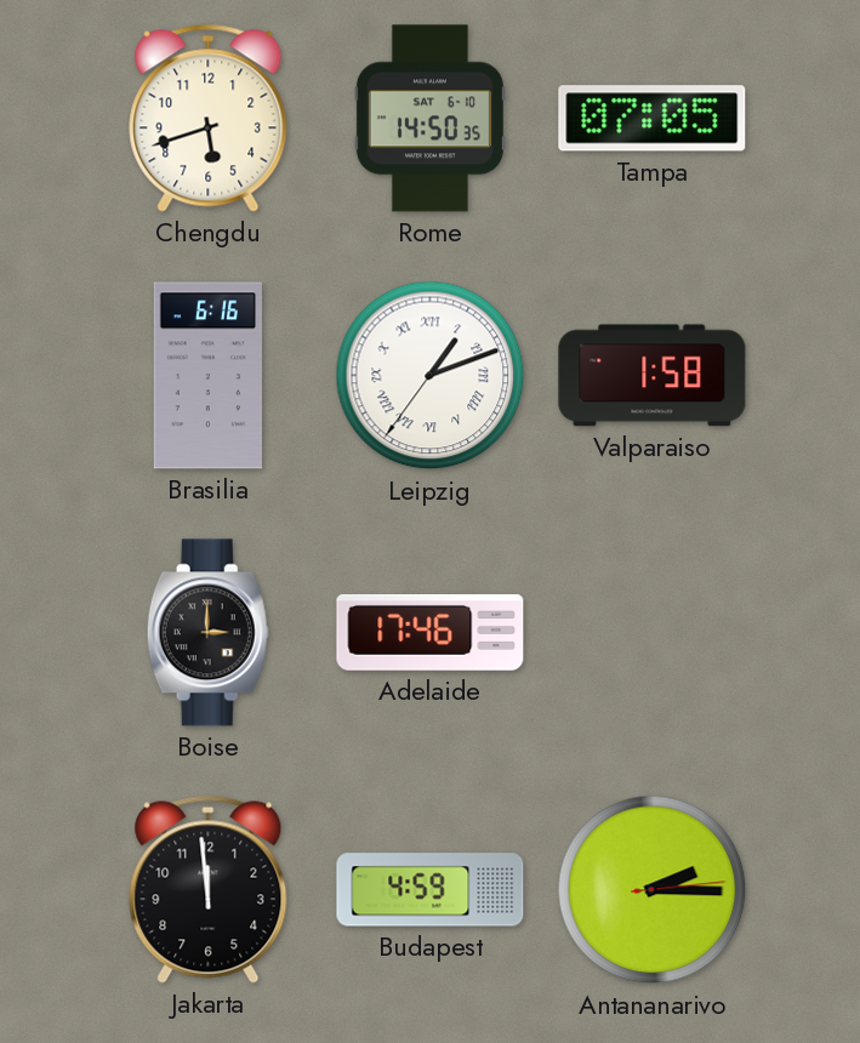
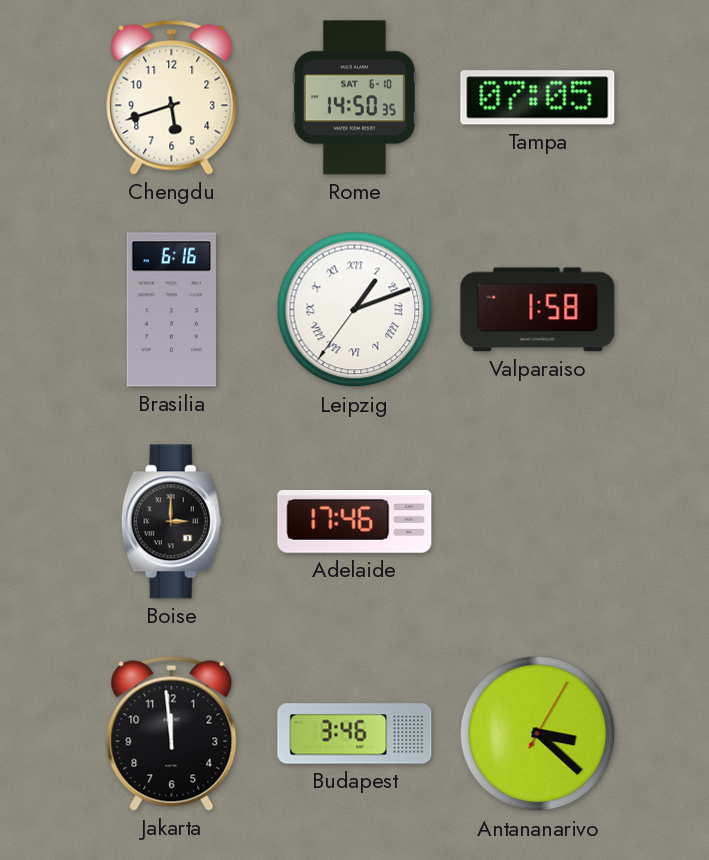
Budapest: 4:59 -> 3:46
Antananarivo: 2:15 -> 3:22
